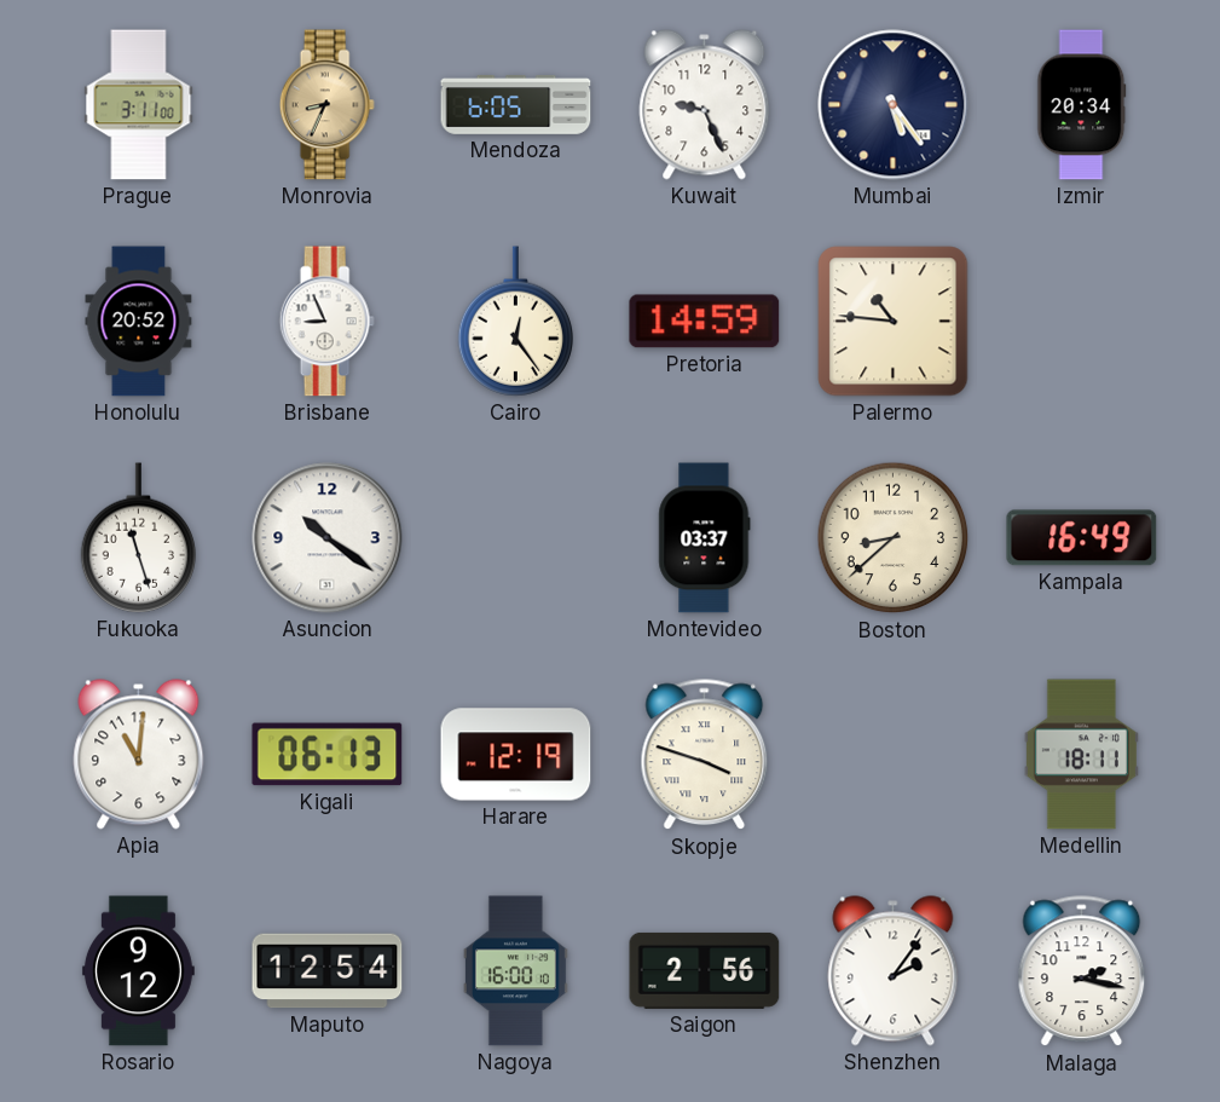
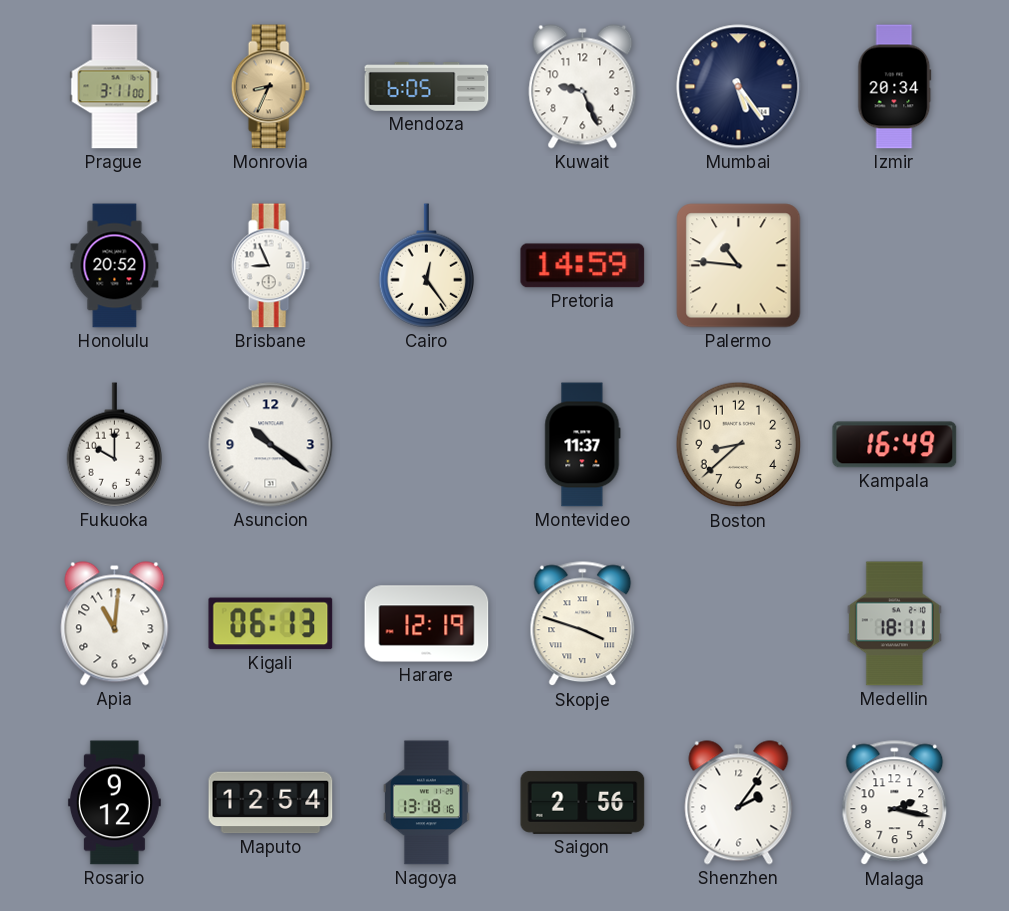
Fukuoka: 11:27 -> 10:00
Montevideo: 03:37 -> 11:37
Nagoya: 16:00 -> 13:18
